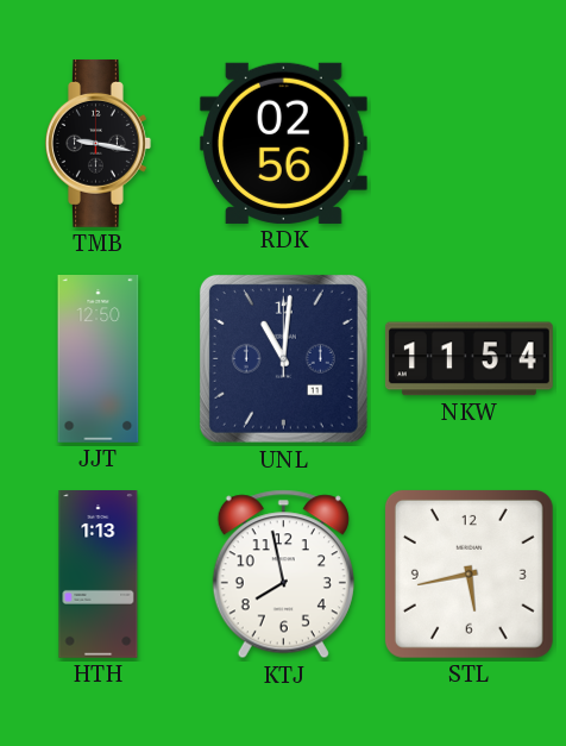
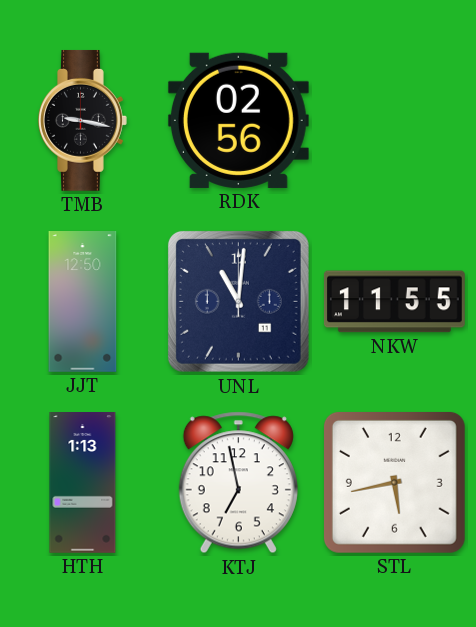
NKW: 11:54 -> 11:55
KTJ: 7:58 -> 6:58
